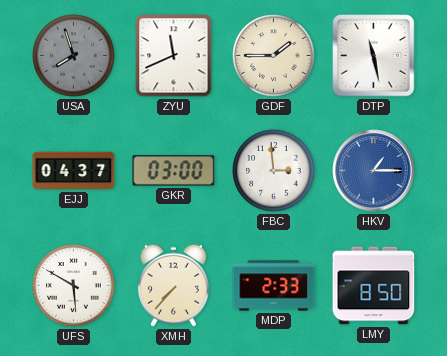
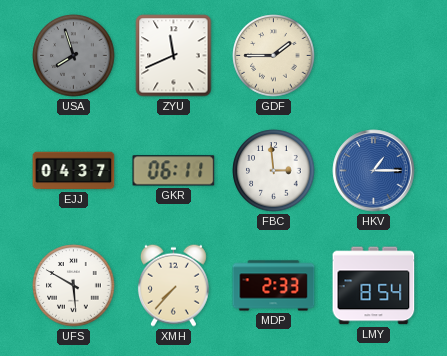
DTP: 11:28 -> none
GKR: 03:00 -> 06:11
LMY: 8:50 -> 8:54
